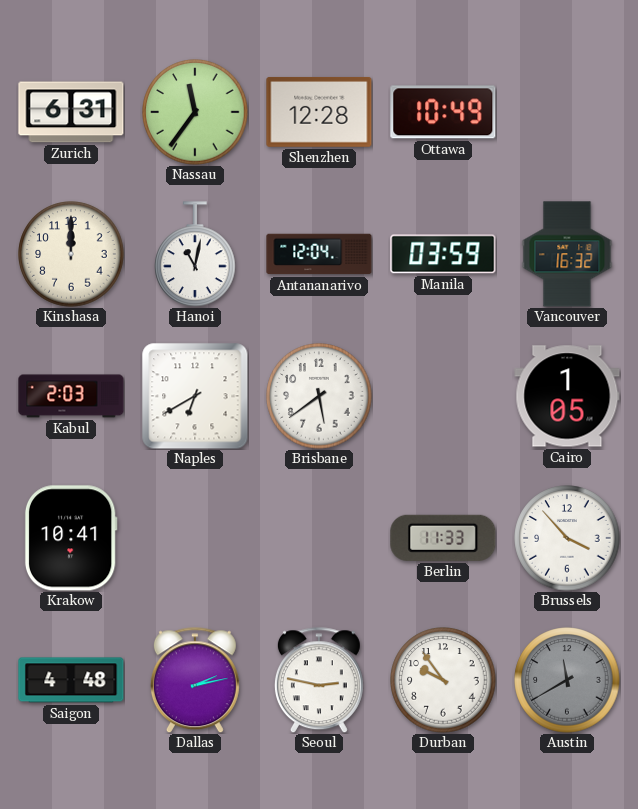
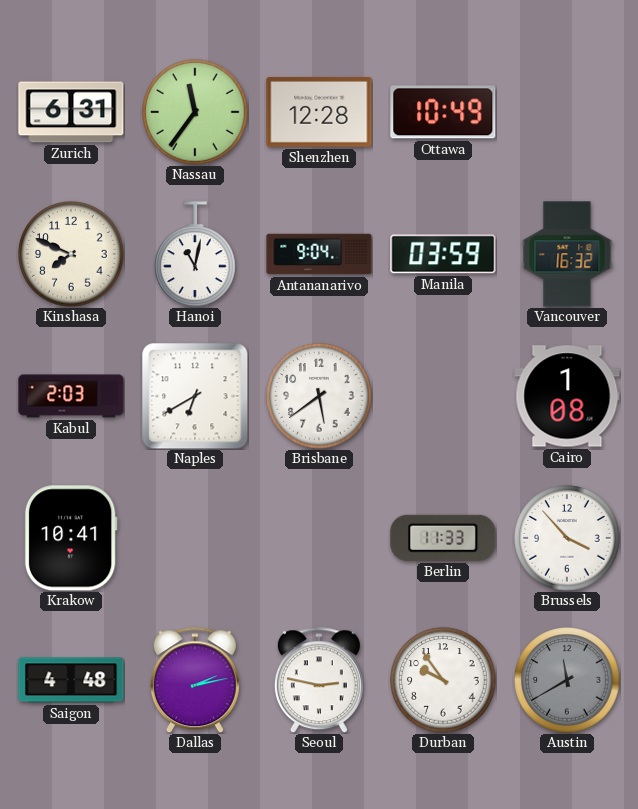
Kinshasa: 12:00 -> 7:49
Antananarivo: 12:04 -> 9:04
Cairo: 1:05 -> 1:08
